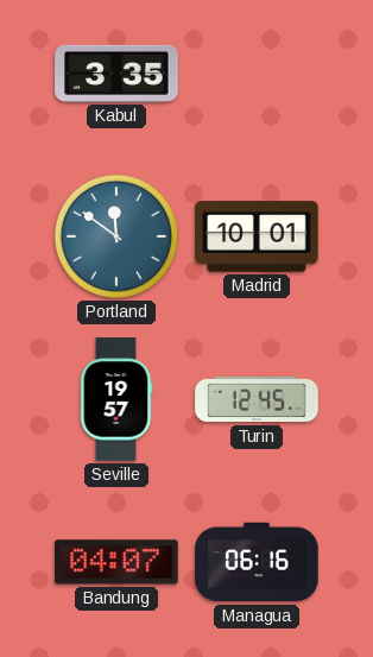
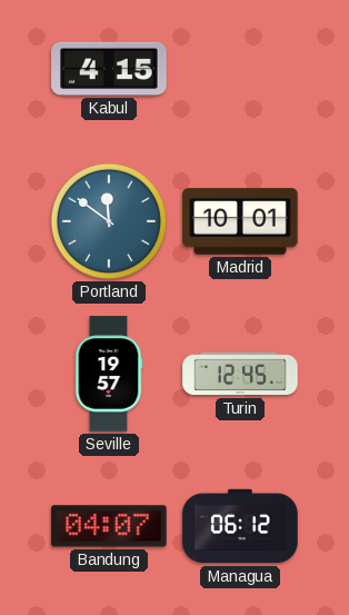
Kabul: 3:35 -> 4:15
Managua: 06:16 -> 06:12
